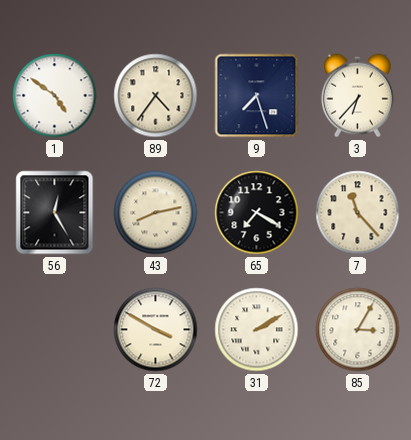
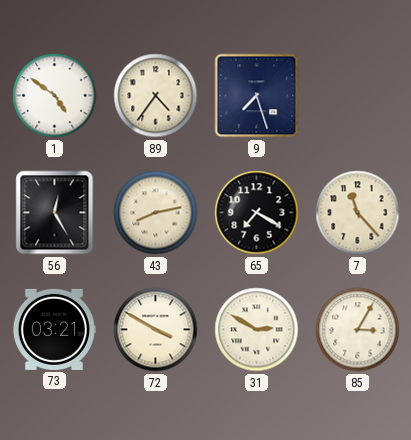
3: 6:37 -> none
73: none -> 03:21
31: 2:10 -> 2:50
